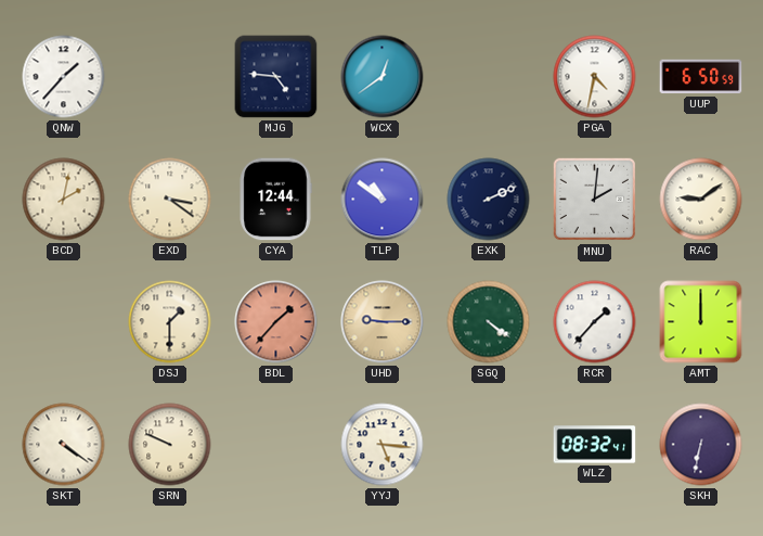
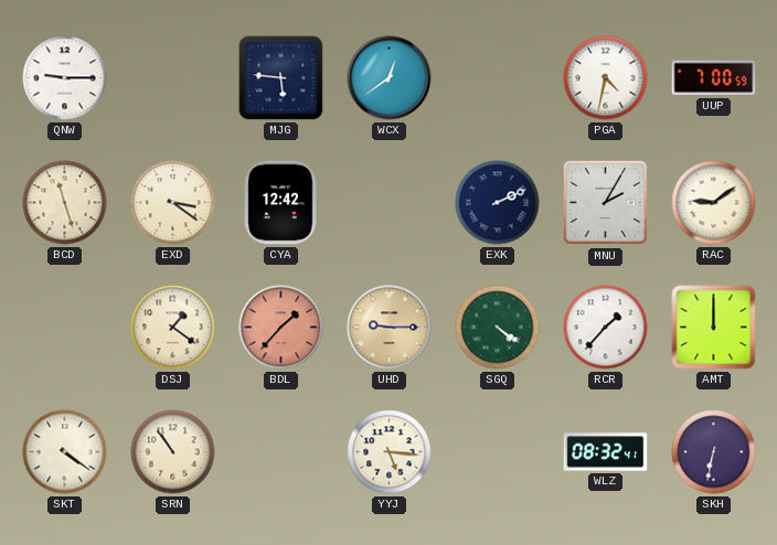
QNW: 1:37 -> 9:15
MJG: 4:46 -> 5:46
UUP: 6:50 -> 7:00
BCD: 2:02 -> 11:27
CYA: 12:44 -> 12:42
TLP: 10:51 -> none
MNU: 2:01 -> 2:05
DSJ: 1:30 -> 1:21
SRN: 9:49 -> 10:54
